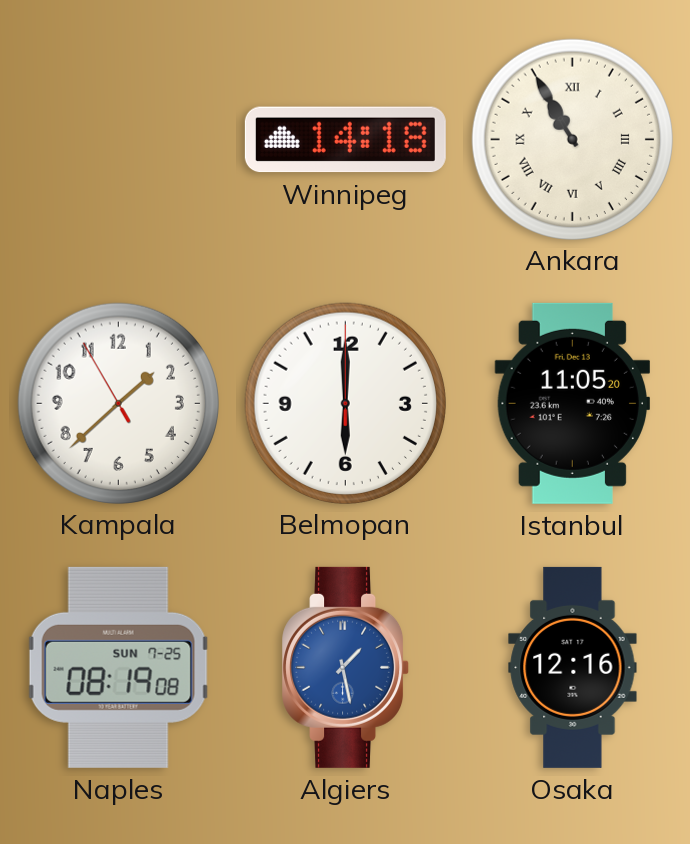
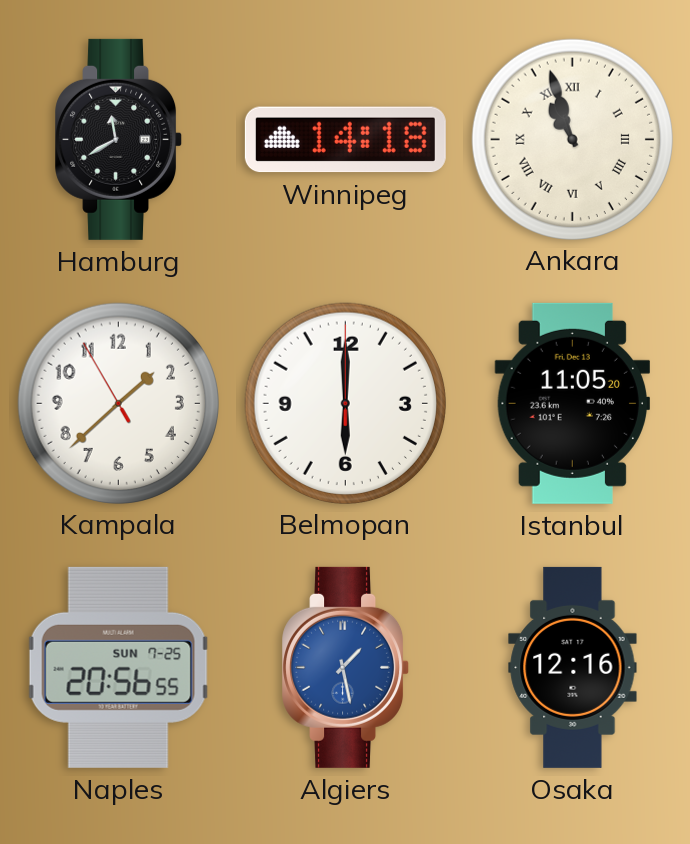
Hamburg: none -> 11:40
Ankara: 10:55 -> 10:57
Naples: 08:19 -> 20:56
